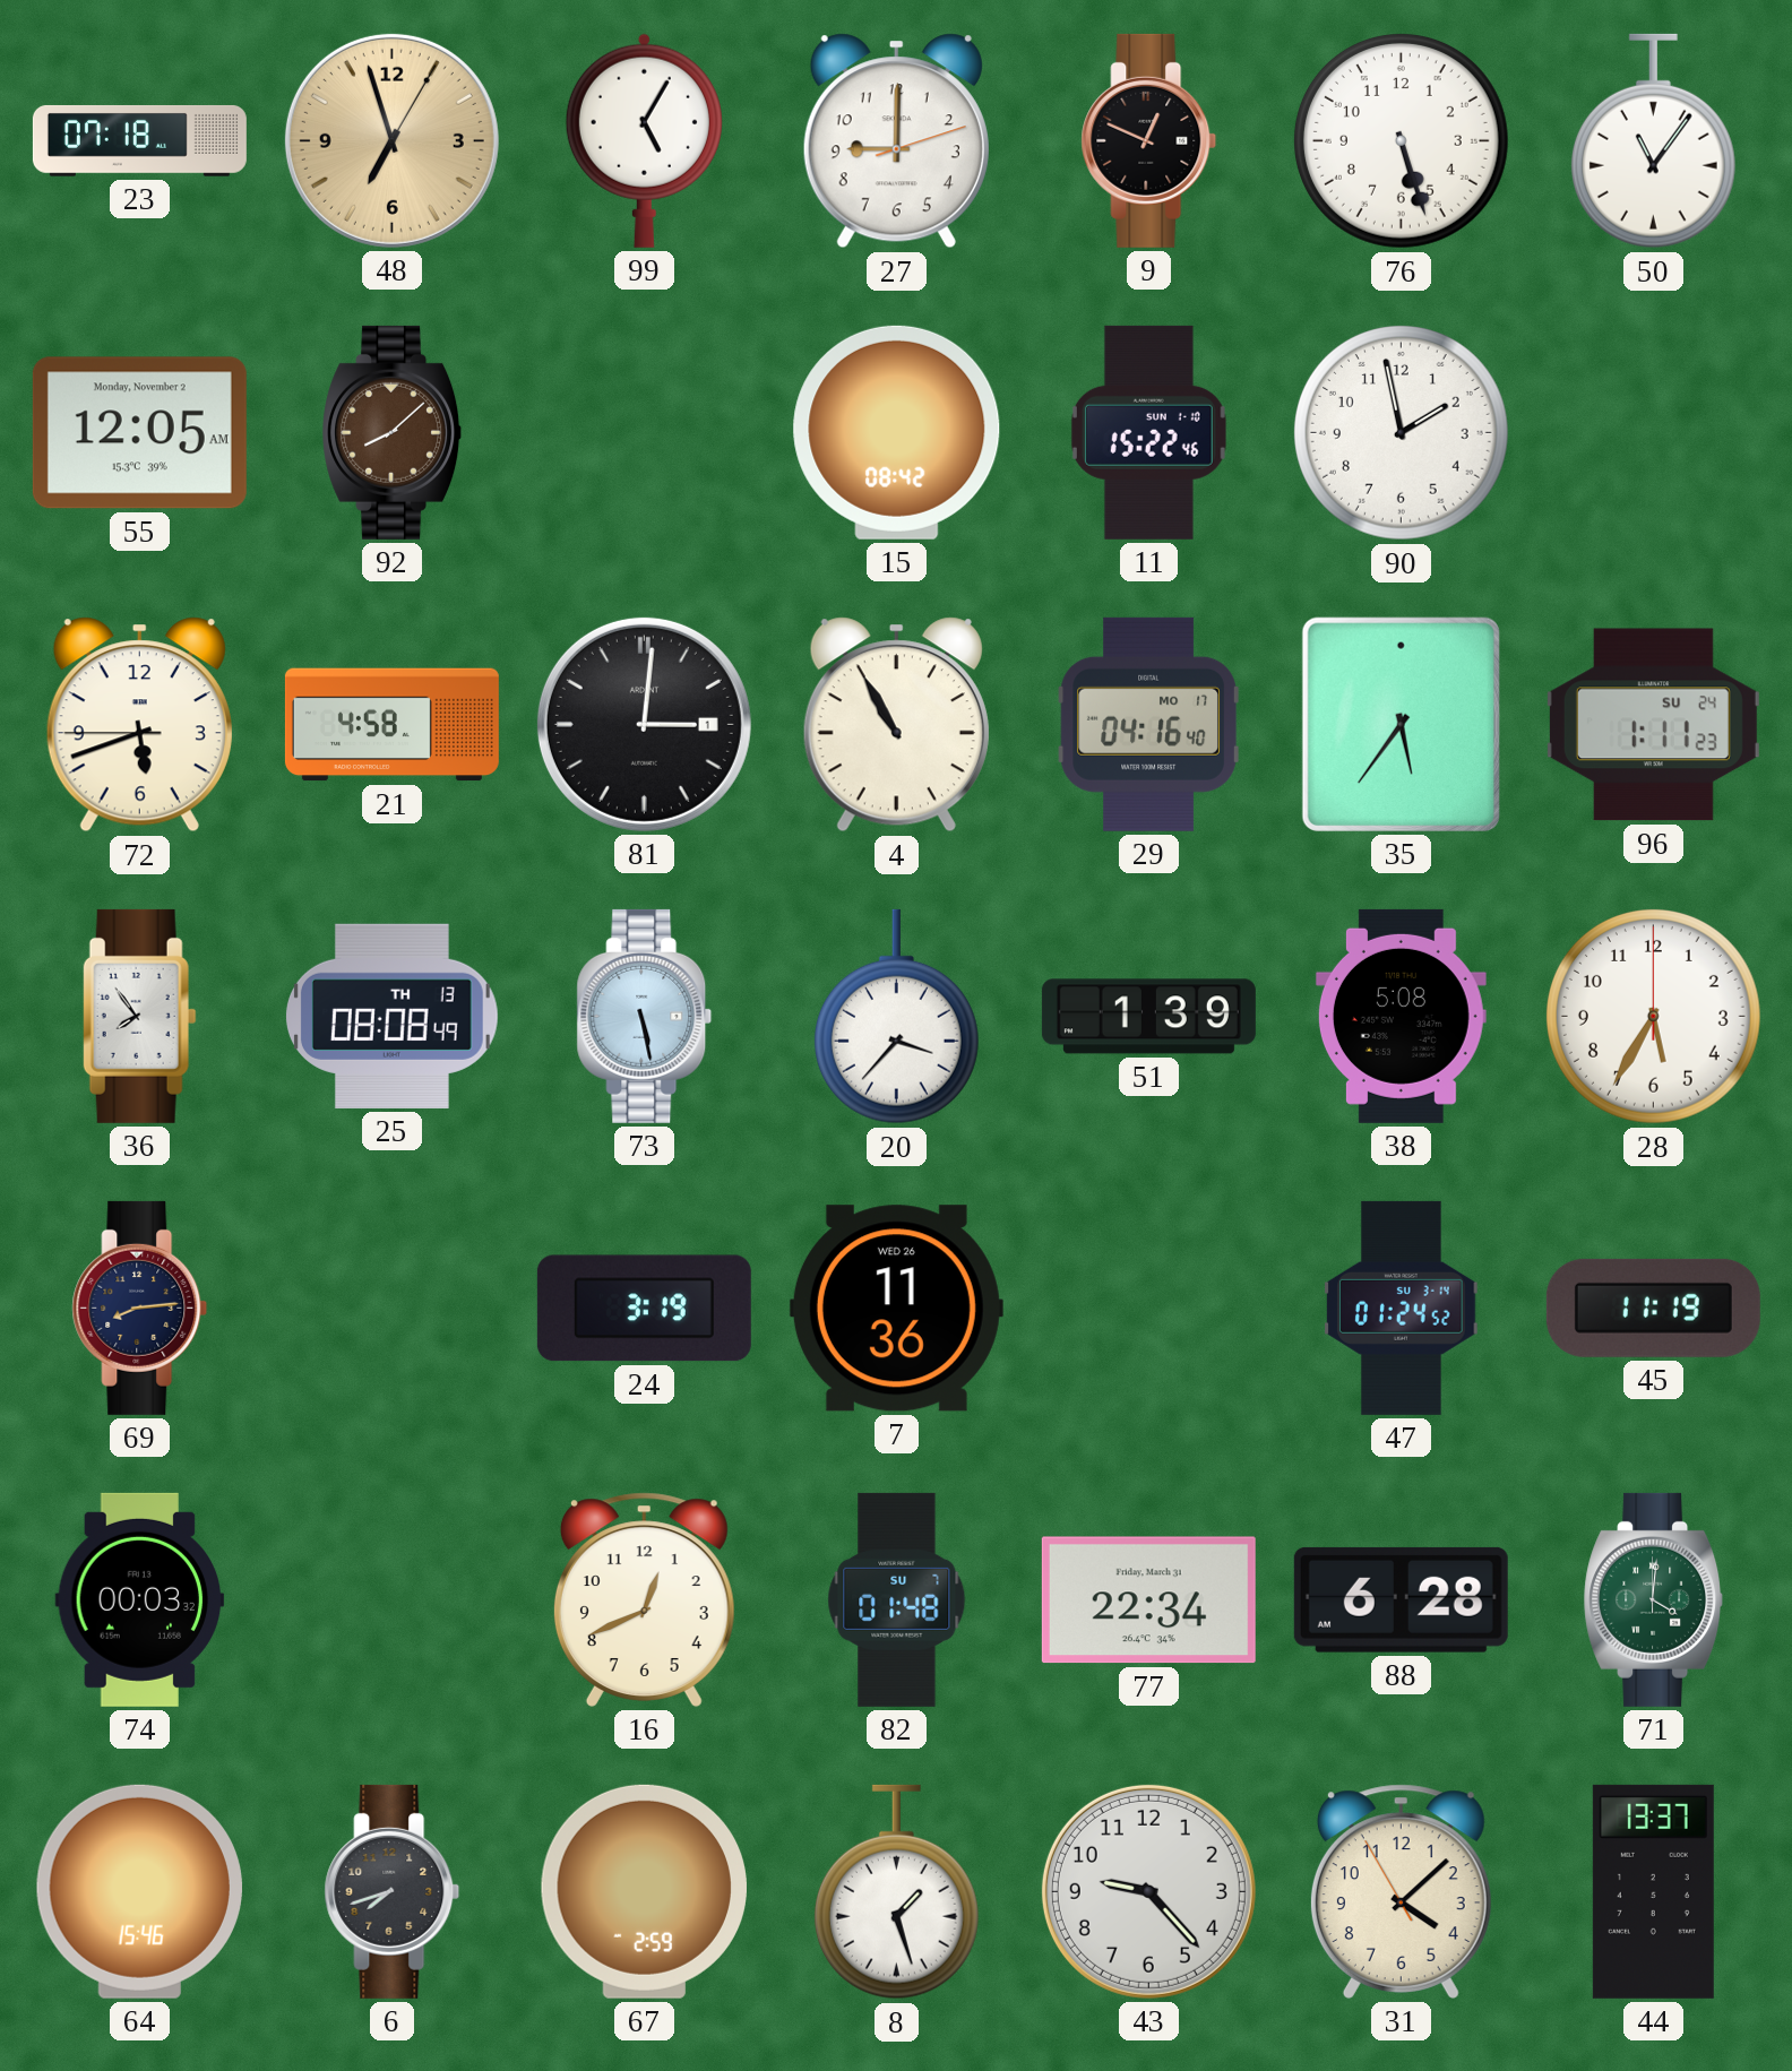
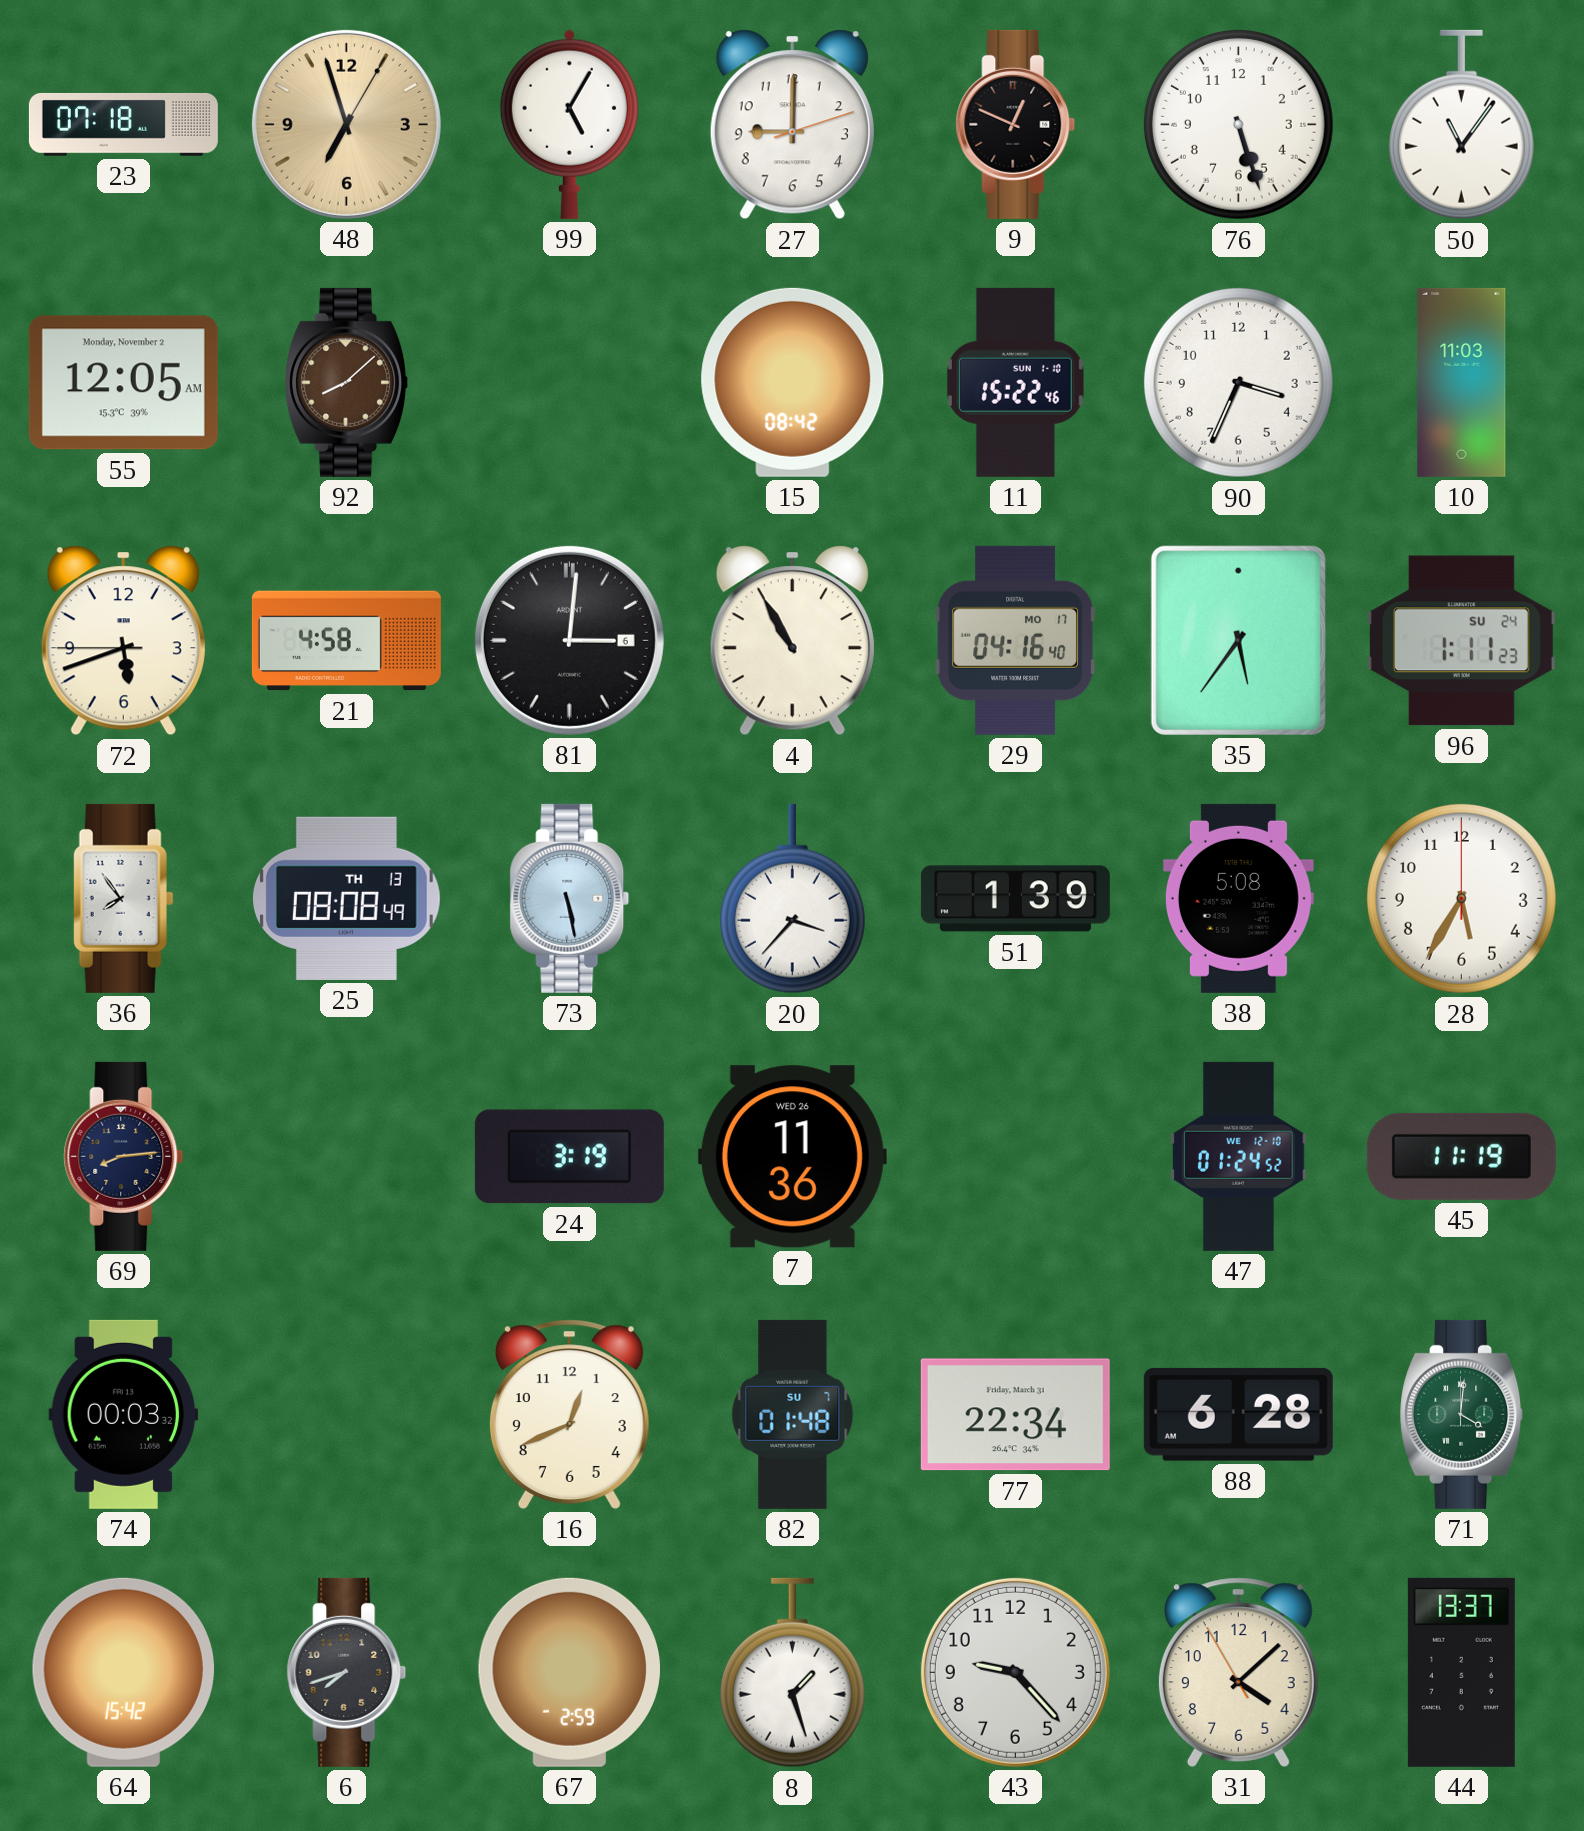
90: 1:58 -> 3:34
10: none -> 11:03
81 date: 1 -> 6
47 date: SU 3-14 -> WE 12-10
64: 15:46 -> 15:42
